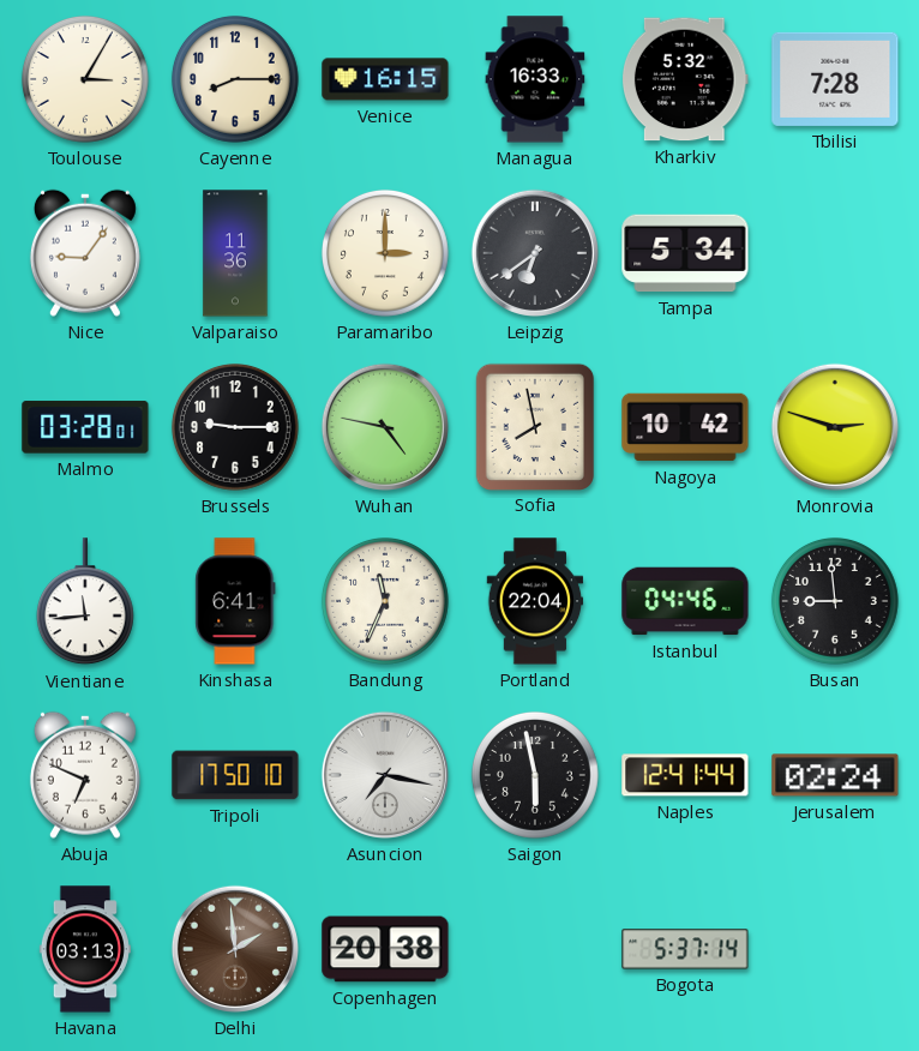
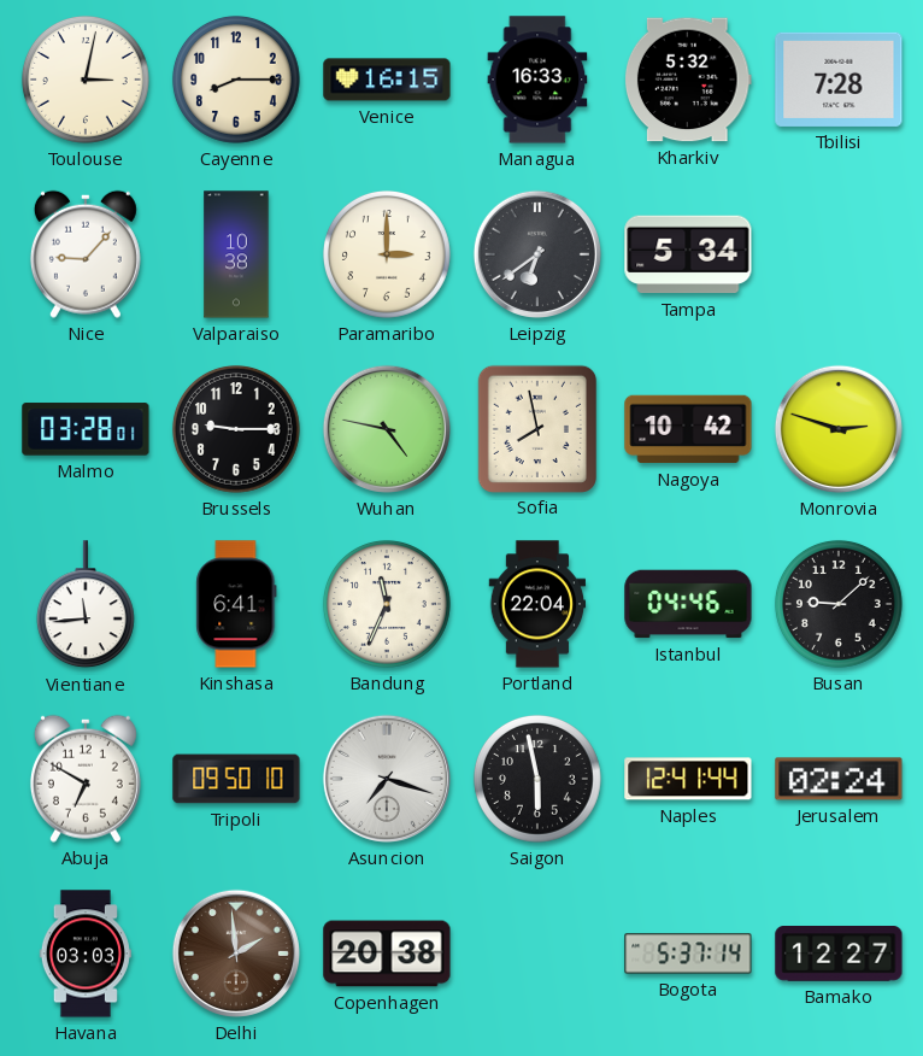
Toulouse: 3:05 -> 3:02
Nice: 9:06 -> 9:07
Valparaiso: 11:36 -> 10:38
Busan: 8:59 -> 9:08
Abuja: 6:49 -> 6:50
Tripoli: 17:50 -> 09:50
Asuncion: 7:17 -> 7:18
Havana: 03:13 -> 03:03
Bamako: none -> 12:27
